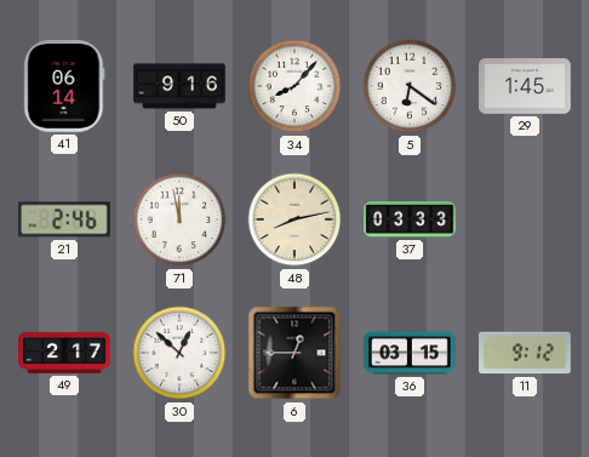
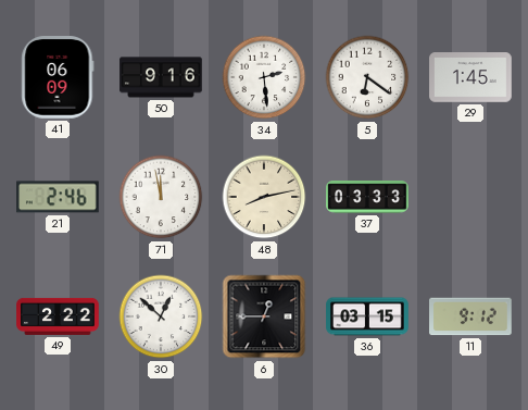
41: 06:14 -> 06:09
34: 8:07 -> 2:29
49: 2:17 -> 2:22
